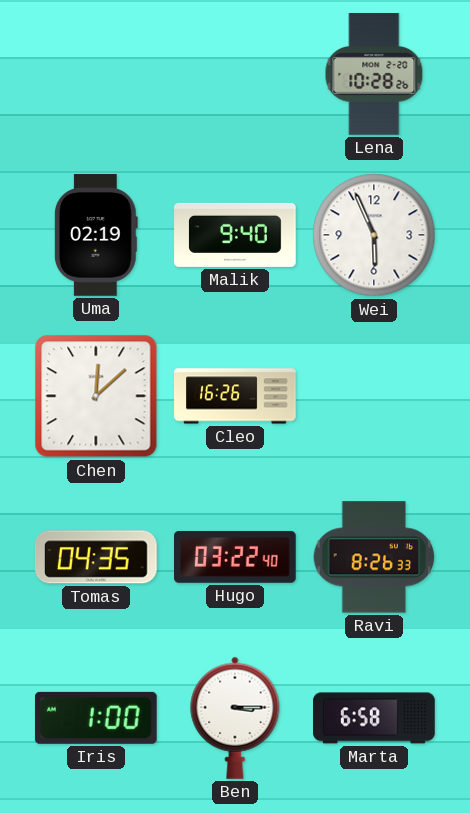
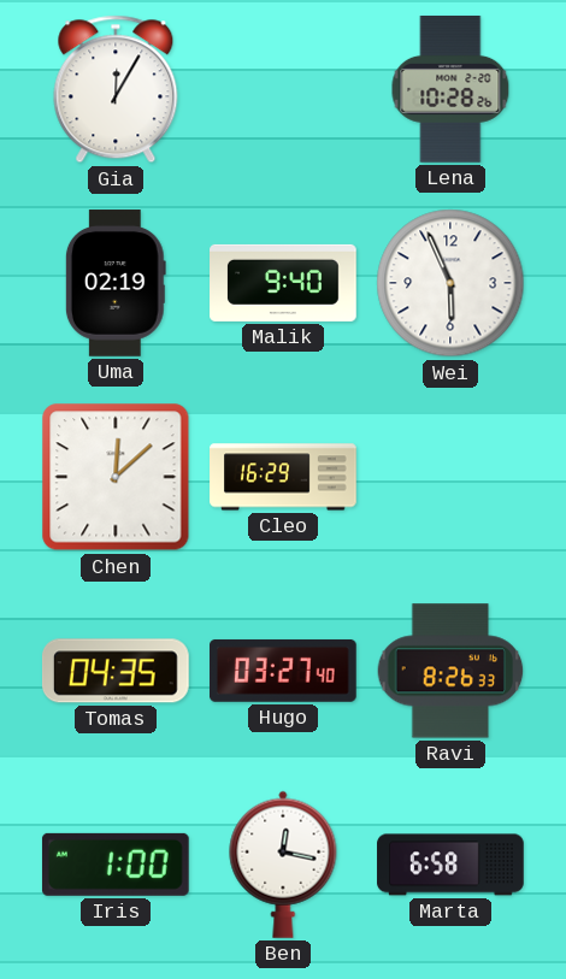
Gia: none -> 12:05
Cleo: 16:26 -> 16:29
Hugo: 03:22 -> 03:27
Ben: 3:15 -> 12:17
